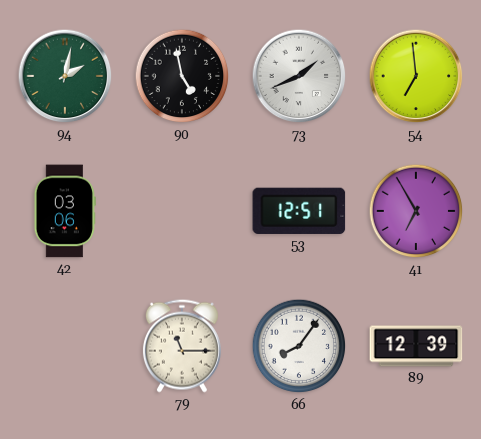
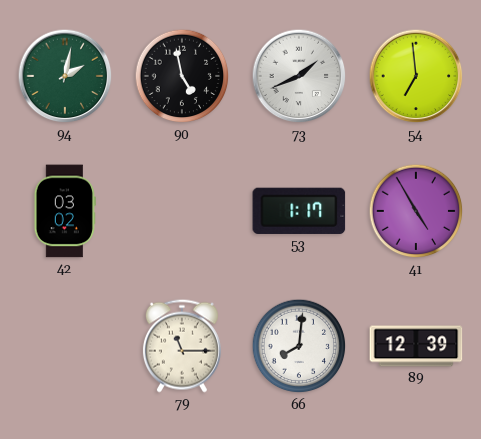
42: 03:06 -> 03:02
53: 12:51 -> 1:17
41: 6:55 -> 4:55
66: 8:06 -> 8:01
